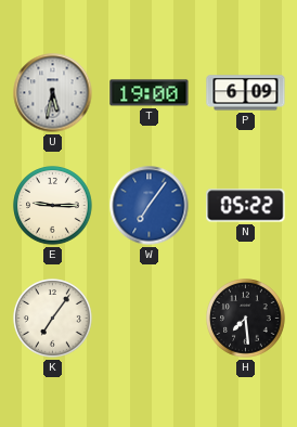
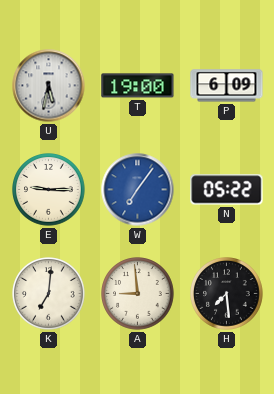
K: 7:06 -> 7:01
A: none -> 8:59
